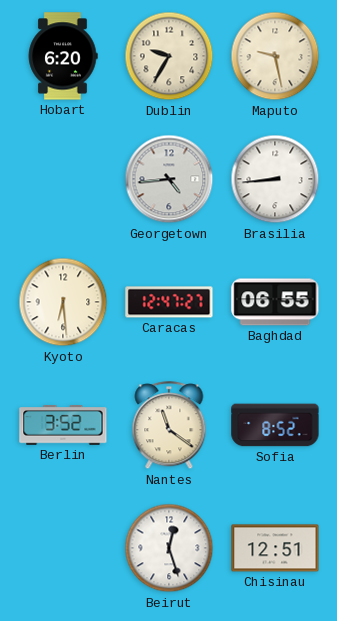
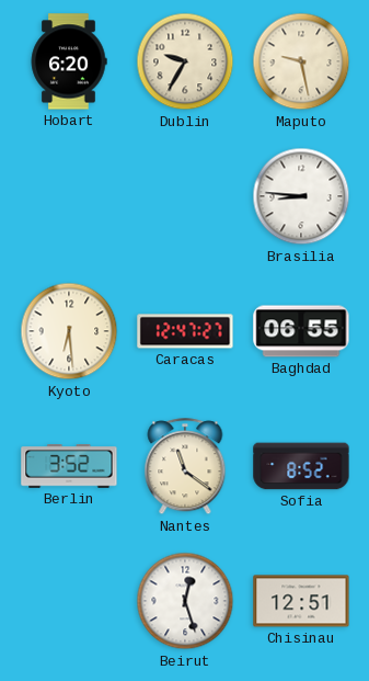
Georgetown: 4:44 -> none
Brasilia: 8:44 -> 8:46
